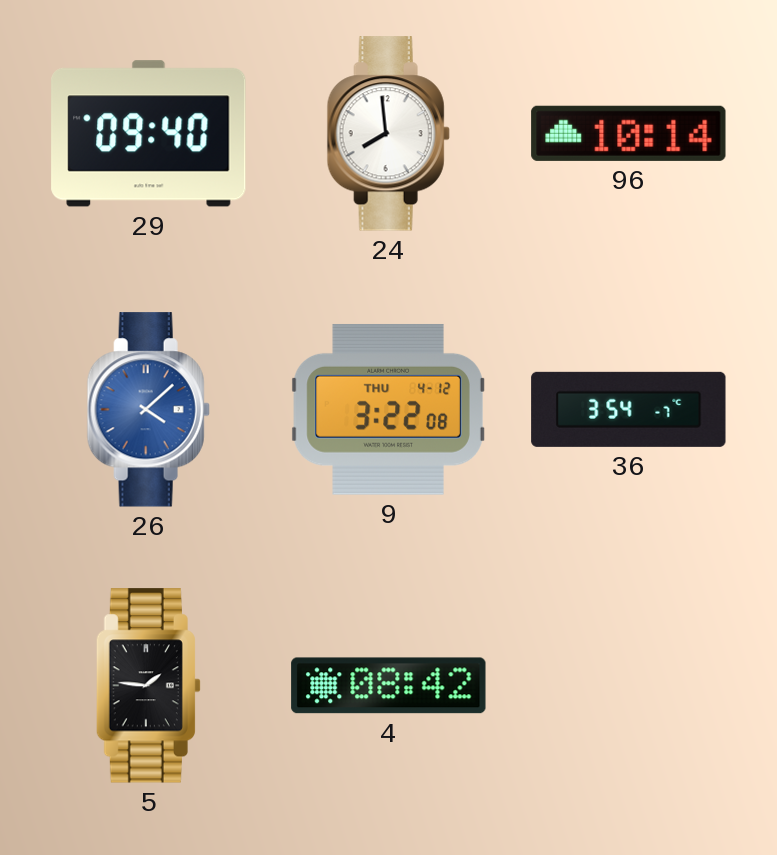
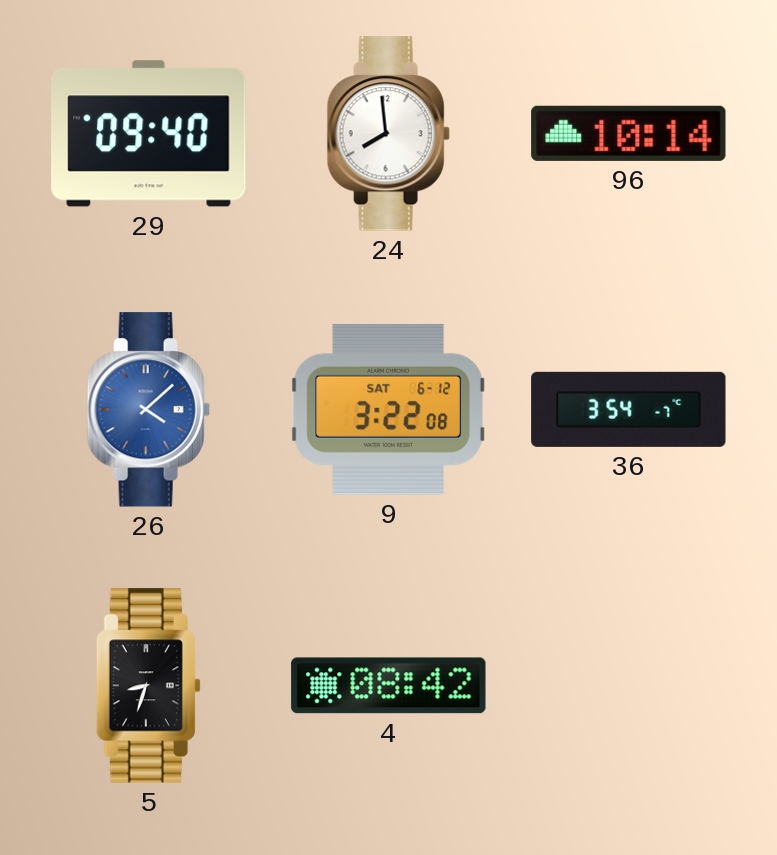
9 date: THU 4-12 -> SAT 6-12
5: 1:46 -> 8:33
